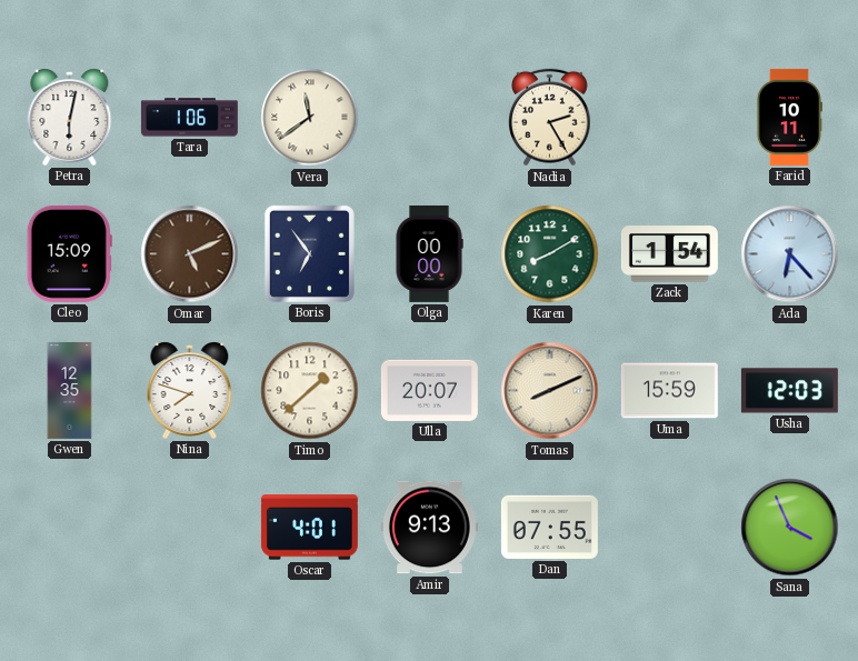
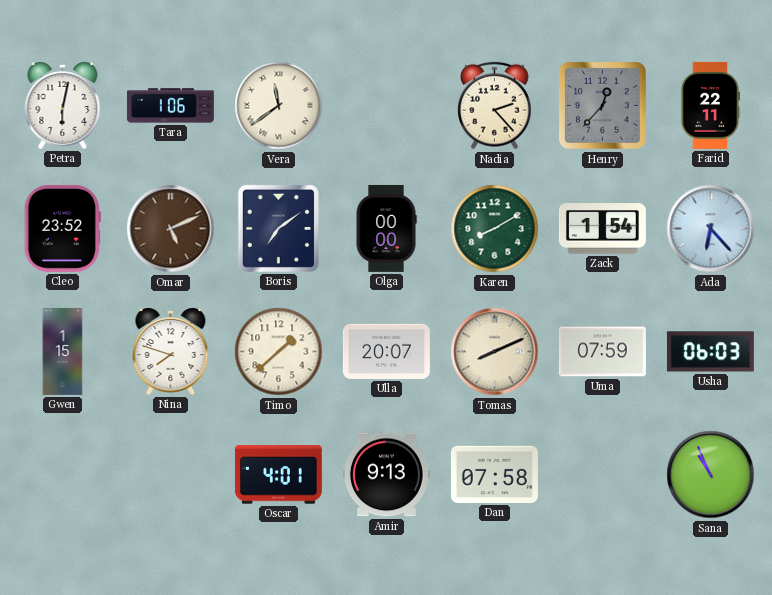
Nadia: 2:25 -> 2:23
Henry: none -> 12:37
Farid: 10:11 -> 22:11
Cleo: 15:09 -> 23:52
Boris: 6:54 -> 7:09
Gwen: 12:35 -> 1:15
Uma: 15:59 -> 07:59
Usha: 12:03 -> 06:03
Dan: 07:55 -> 07:58
Sana: 3:56 -> 10:56
